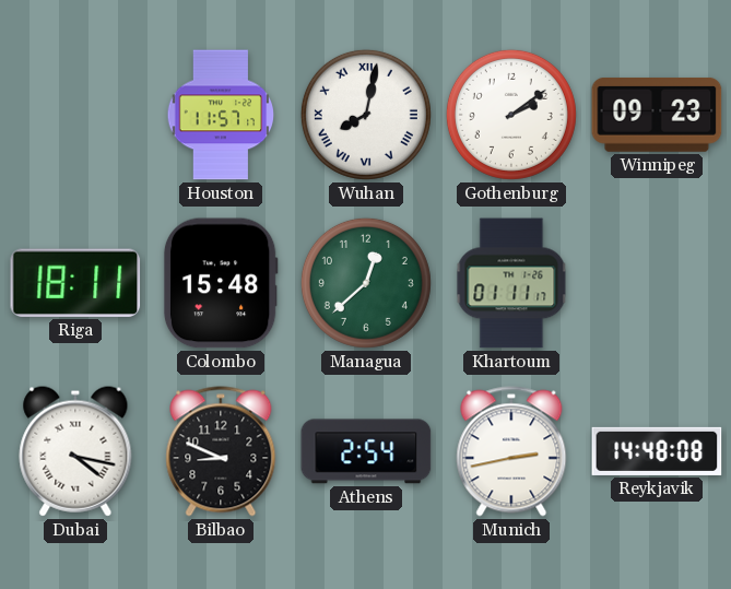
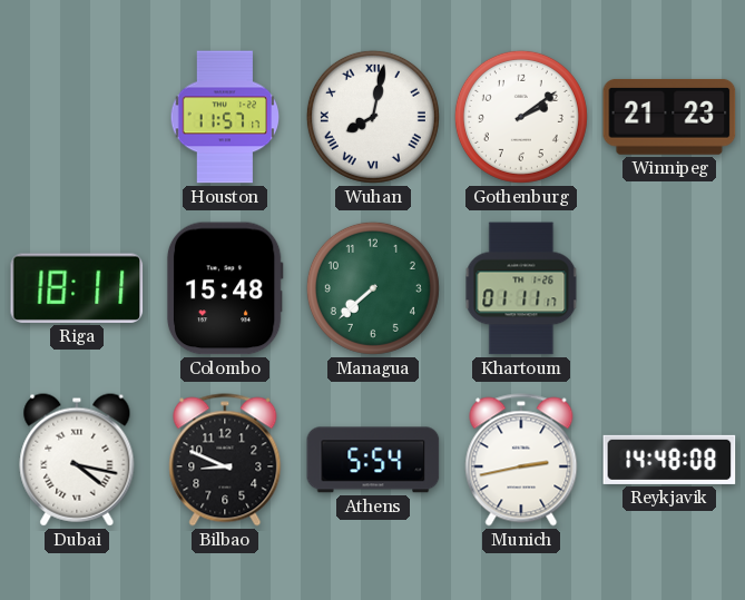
Winnipeg: 09:23 -> 21:23
Managua: 12:38 -> 7:38
Athens: 2:54 -> 5:54
